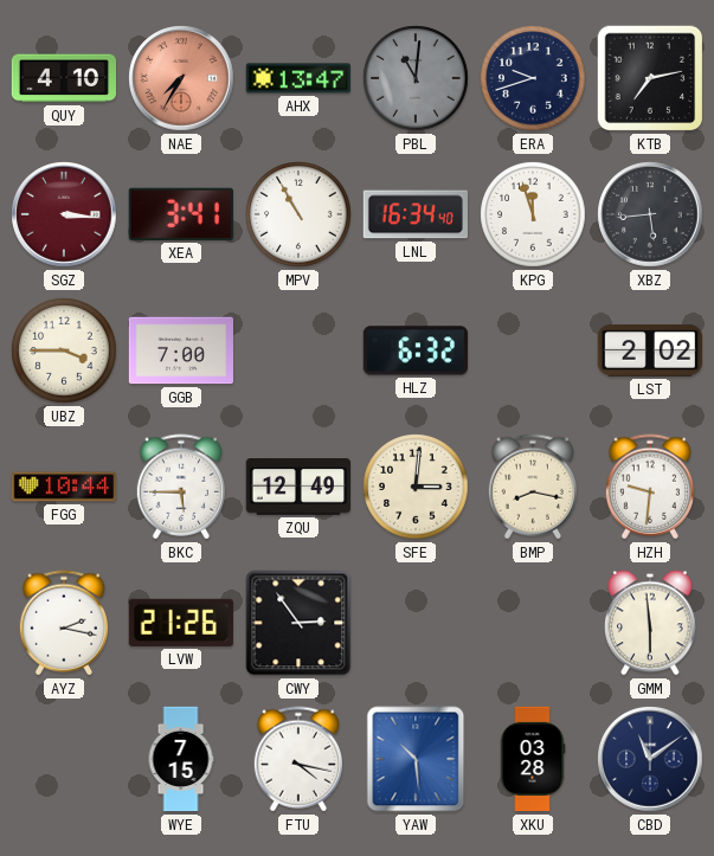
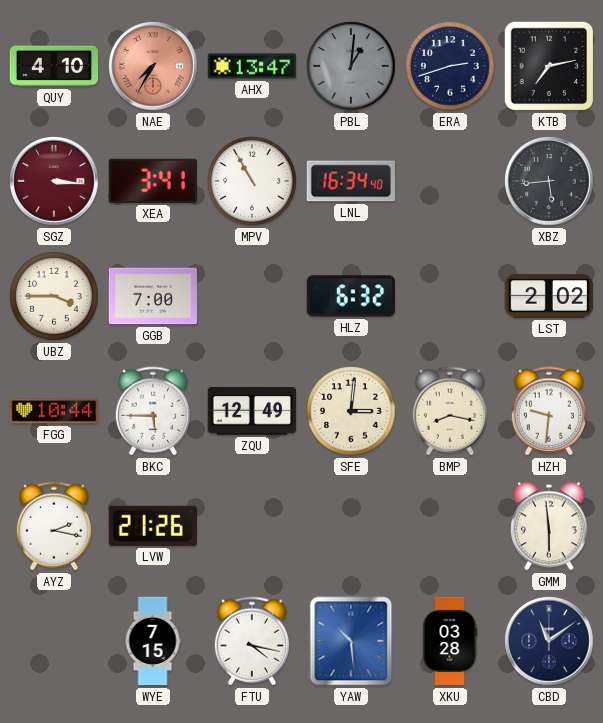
PBL: 11:01 -> 1:01
ERA: 9:42 -> 2:42
KPG: 11:57 -> none
CWY: 2:54 -> none
